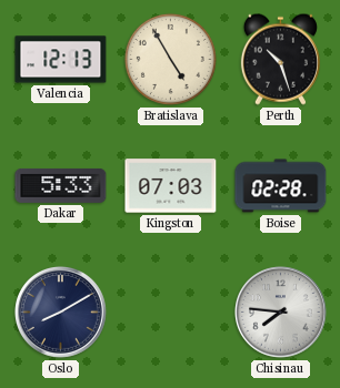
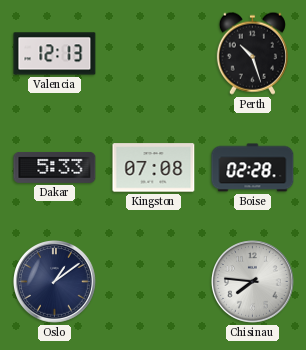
Bratislava: 4:55 -> none
Kingston: 07:03 -> 07:08
Oslo: 8:10 -> 1:09
